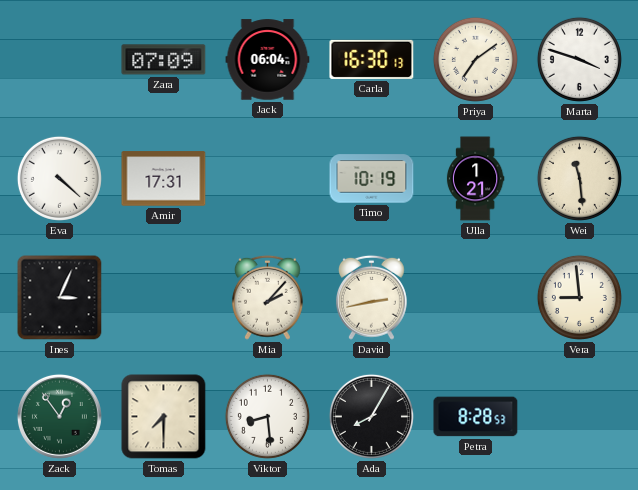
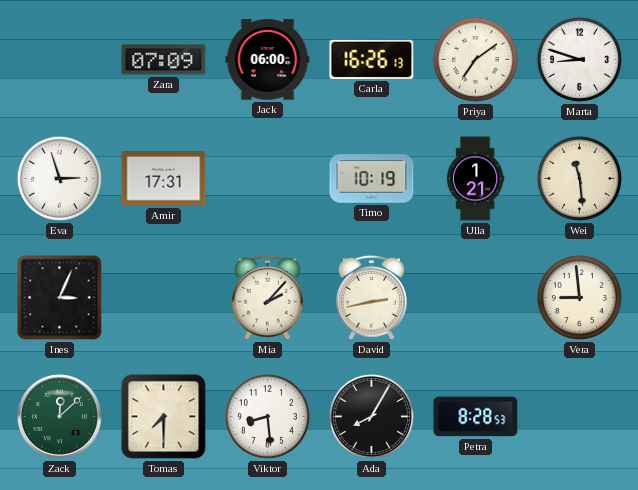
Jack: 06:04 -> 06:00
Carla: 16:30 -> 16:26
Marta: 3:48 -> 8:48
Eva: 4:22 -> 2:57
Zack: 12:54 -> 12:08
